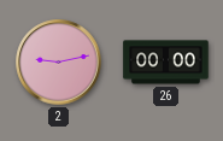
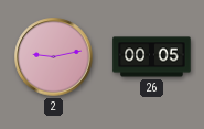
26: 00:00 -> 00:05
